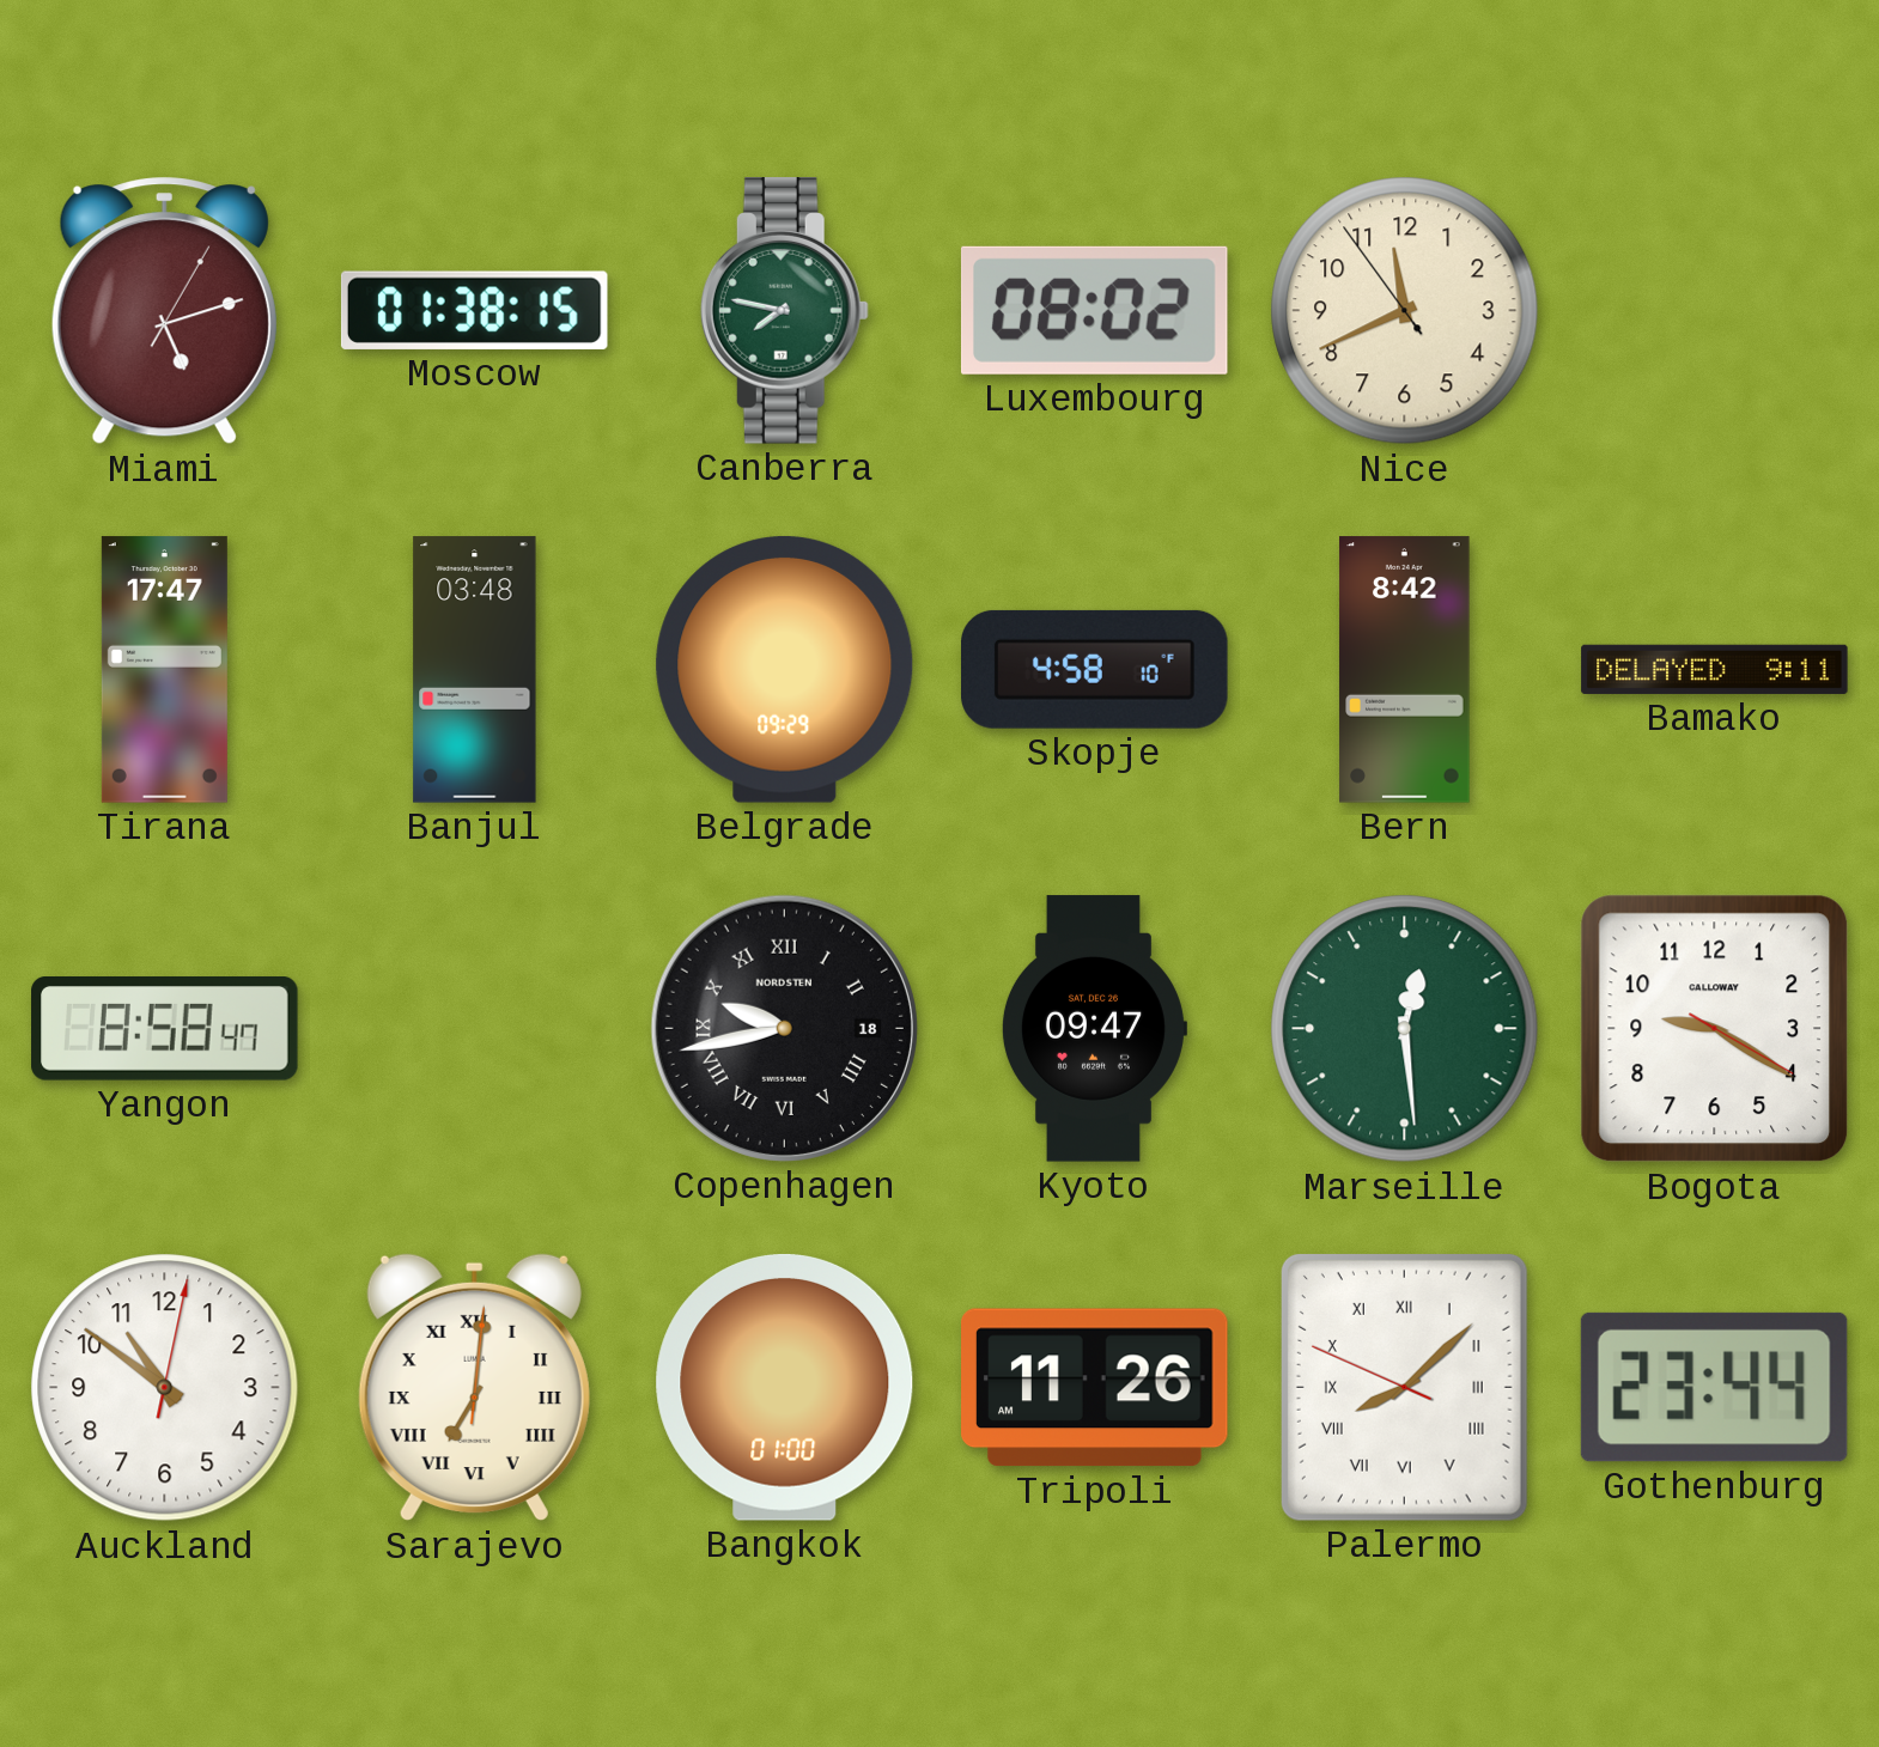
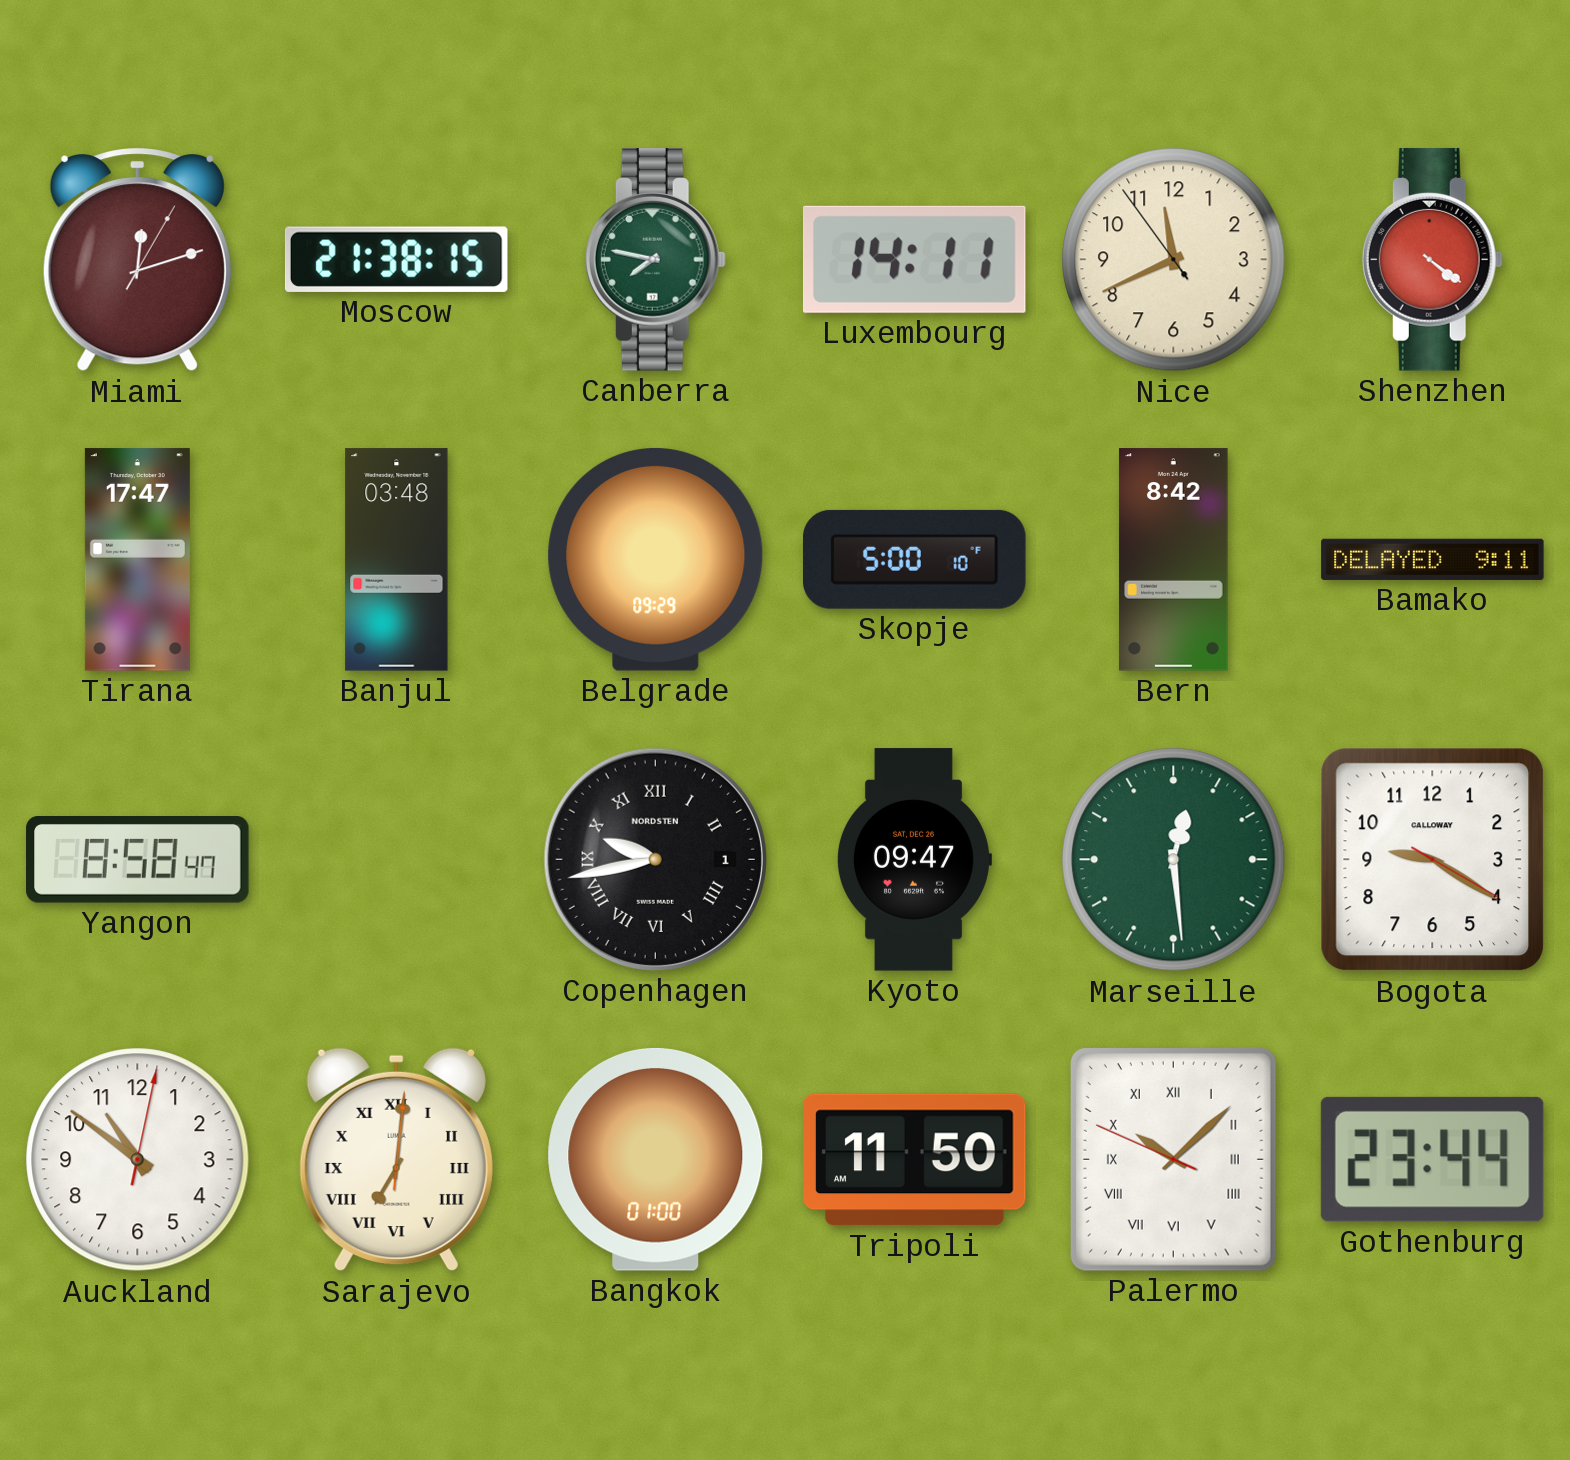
Miami: 5:12 -> 12:12
Moscow: 01:38 -> 21:38
Luxembourg: 08:02 -> 14:11
Shenzhen: none -> 4:21
Skopje: 4:58 -> 5:00
Copenhagen date: 18 -> 1
Tripoli: 11:26 -> 11:50
Palermo: 8:07 -> 10:07
